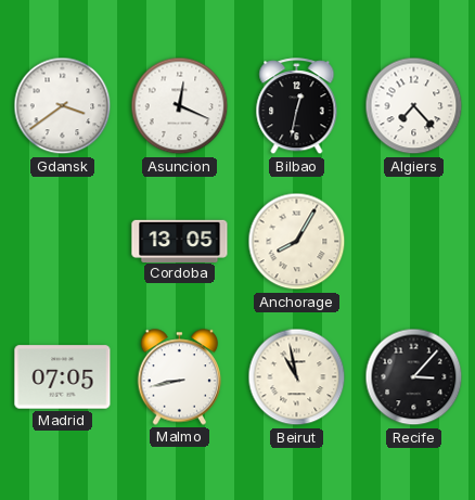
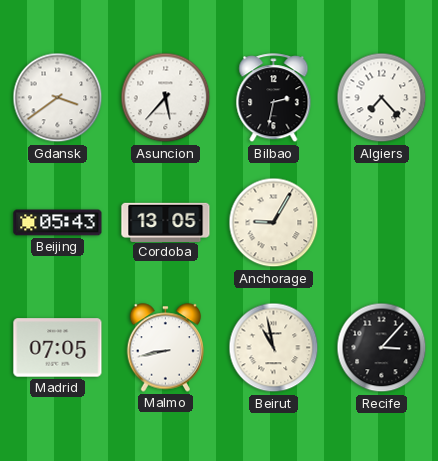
Asuncion: 12:19 -> 5:37
Bilbao: 12:32 -> 2:32
Beijing: none -> 05:43
Anchorage: 8:05 -> 9:05
